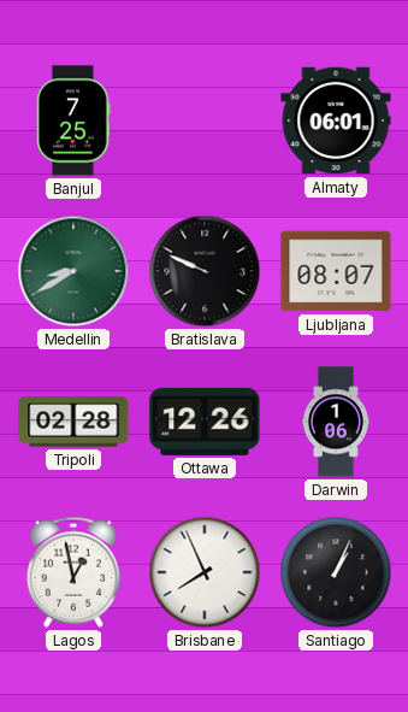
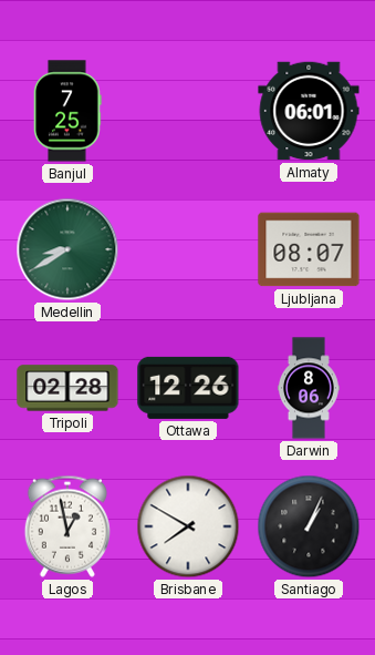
Bratislava: 9:49 -> none
Darwin: 1:06 -> 8:06
Brisbane: 7:56 -> 7:50
